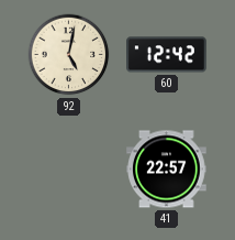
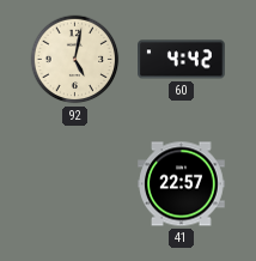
60: 12:42 -> 4:42
